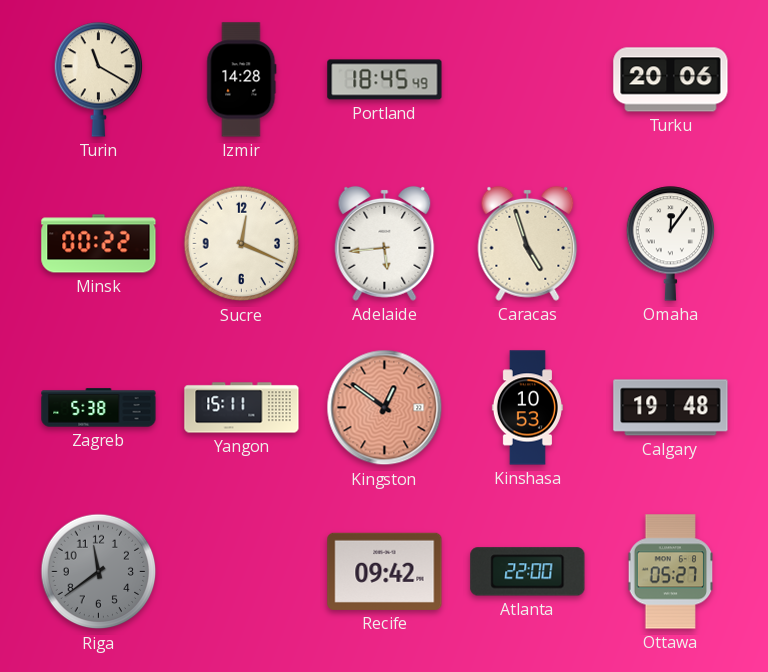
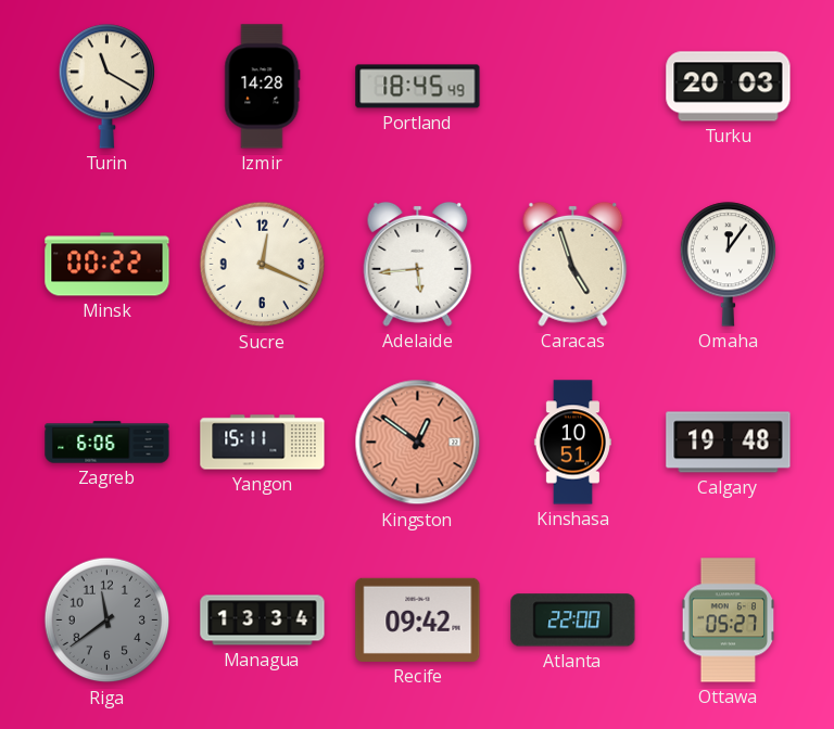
Turku: 20:06 -> 20:03
Zagreb: 5:38 -> 6:06
Kinshasa: 10:53 -> 10:51
Managua: none -> 13:34
